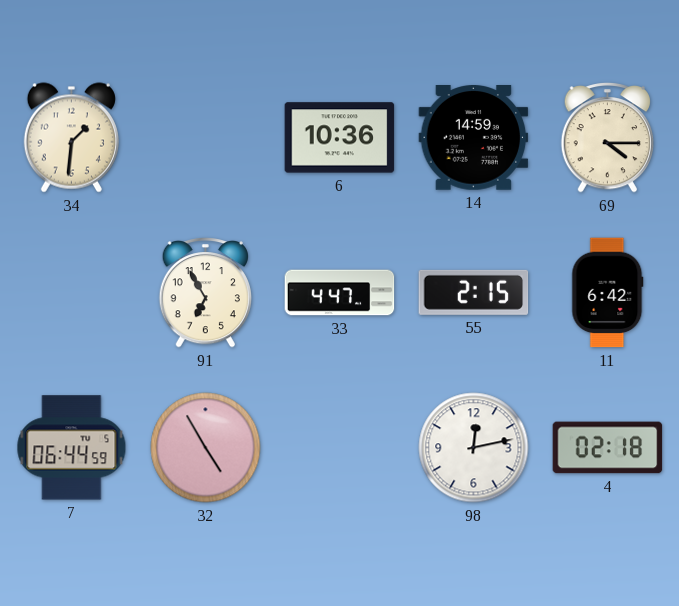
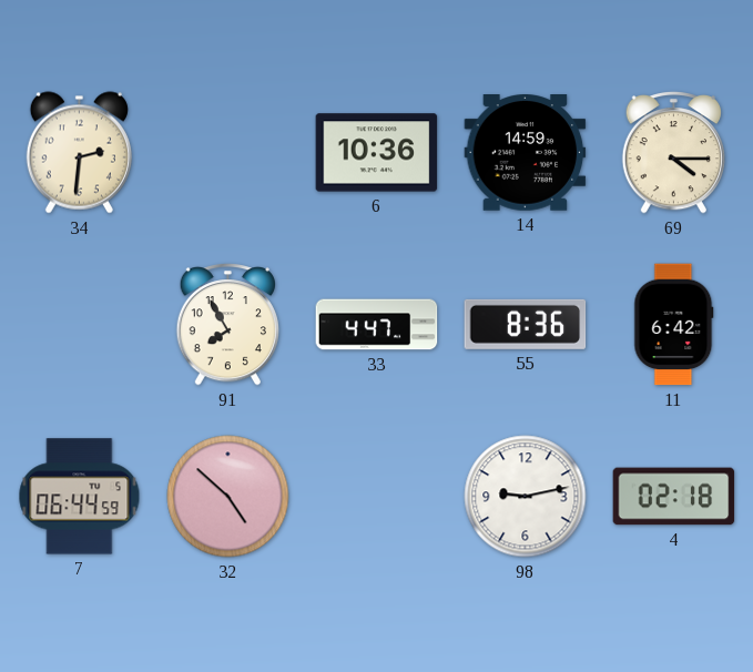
34: 1:31 -> 2:31
91: 6:55 -> 7:55
55: 2:15 -> 8:36
32: 4:55 -> 4:52
98: 12:13 -> 9:13
